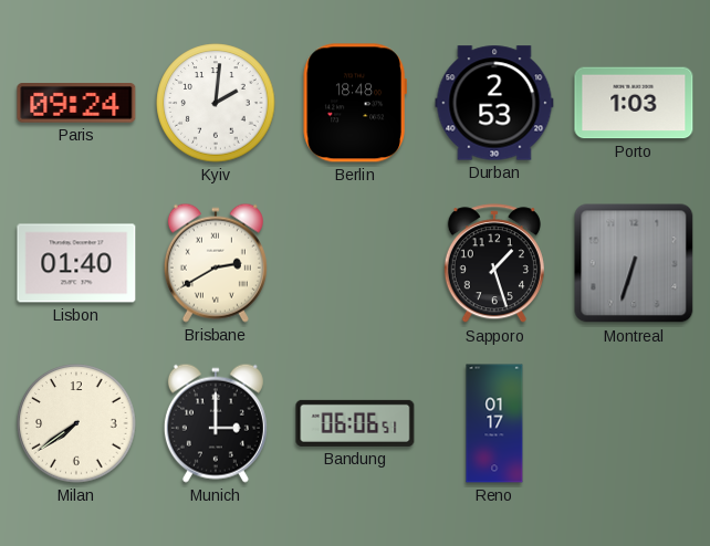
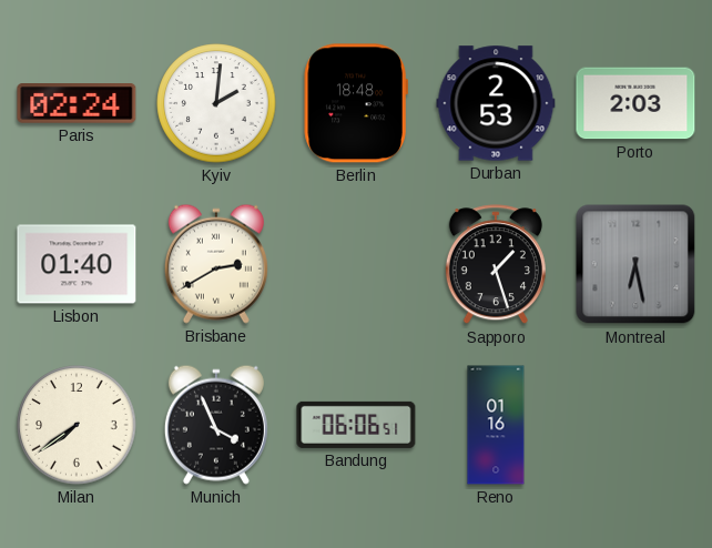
Paris: 09:24 -> 02:24
Porto: 1:03 -> 2:03
Montreal: 6:33 -> 6:28
Munich: 3:00 -> 3:56
Reno: 01:17 -> 01:16
